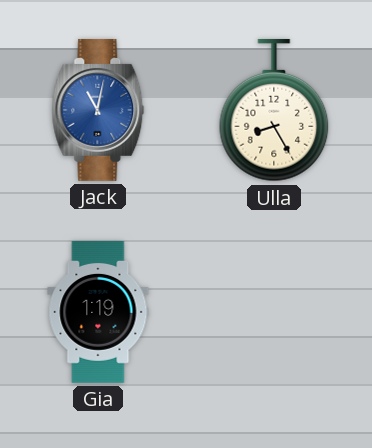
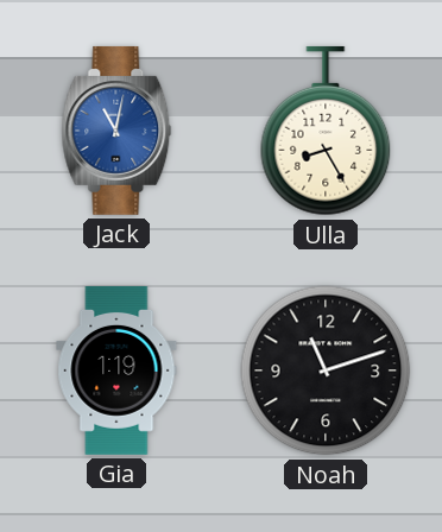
Noah: none -> 11:12
